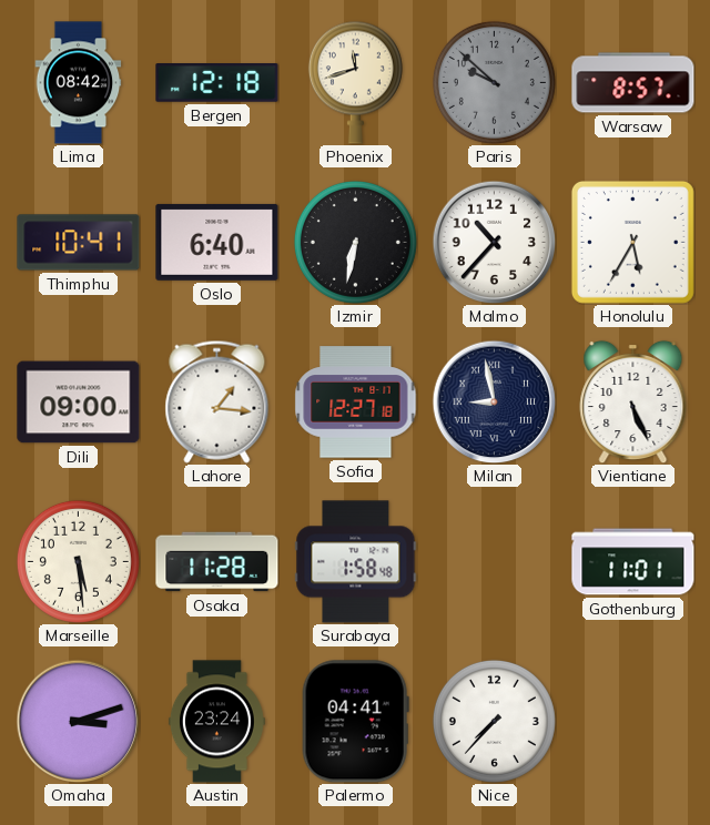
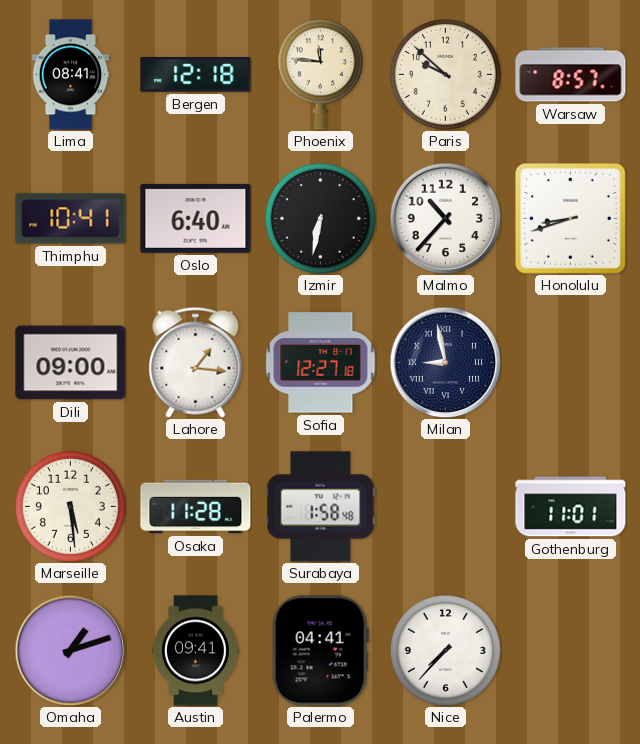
Lima: 08:42 -> 08:41
Phoenix: 11:42 -> 11:46
Paris dial: grey -> cream
Honolulu: 5:35 -> 8:42
Vientiane: 5:26 -> none
Omaha: 3:12 -> 1:12
Austin: 23:24 -> 09:41
